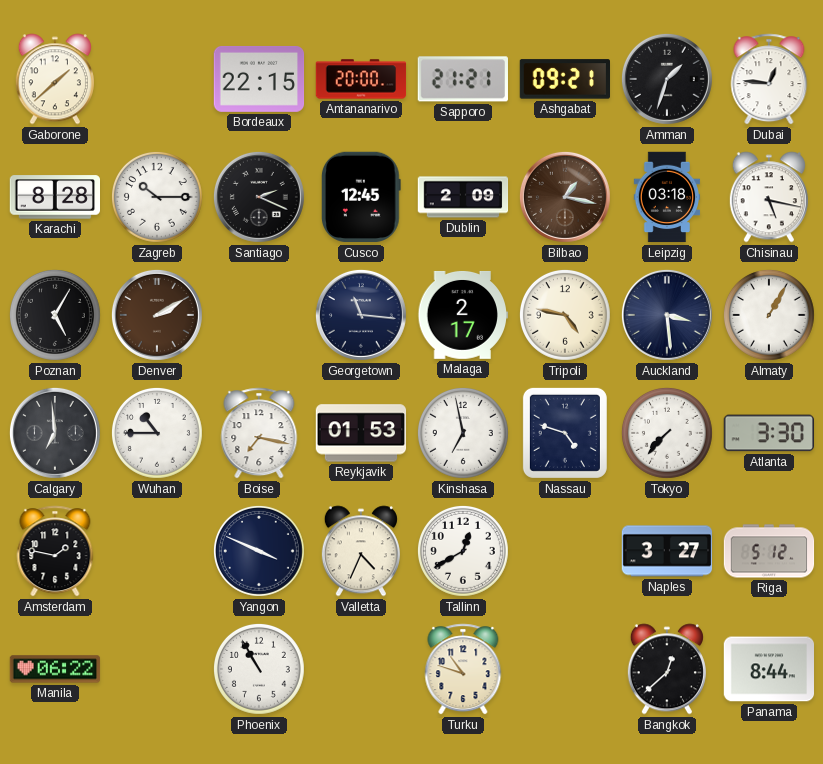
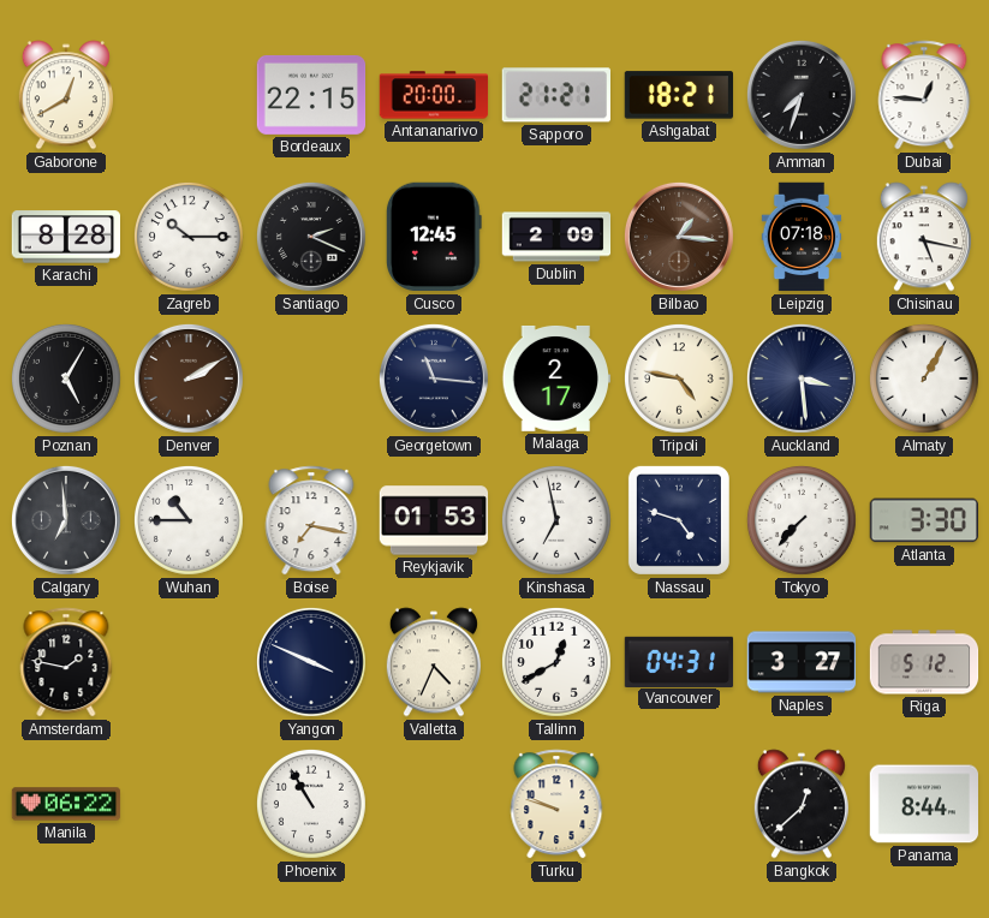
Gaborone: 1:38 -> 12:40
Ashgabat: 09:21 -> 18:21
Amman: 1:33 -> 7:33
Bilbao: 1:17 -> 1:16
Leipzig: 03:18 -> 07:18
Vancouver: none -> 04:31
Turku: 10:48 -> 9:48
